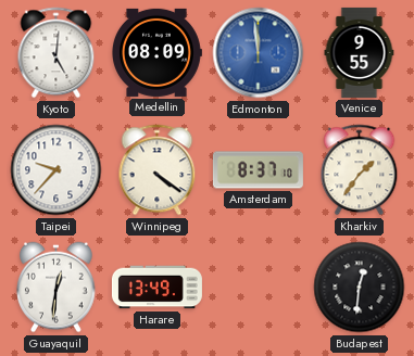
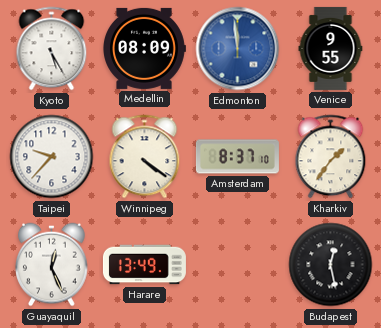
Kyoto: 5:01 -> 5:25
Guayaquil: 12:31 -> 12:26
Budapest: 12:31 -> 12:28
